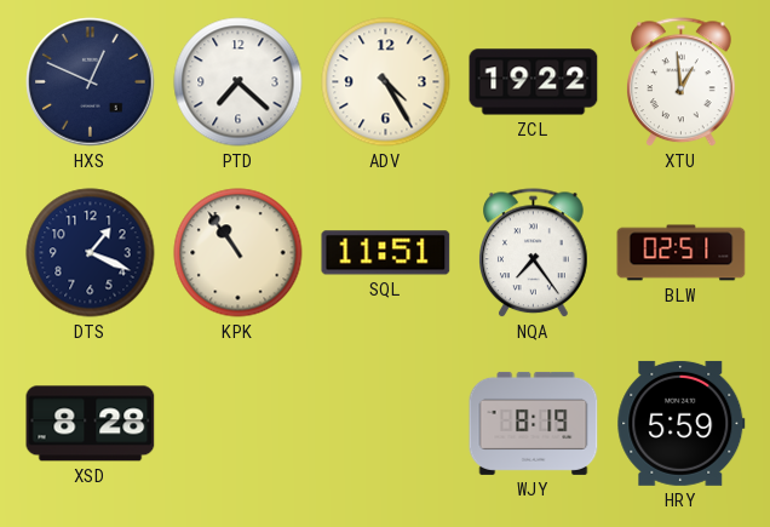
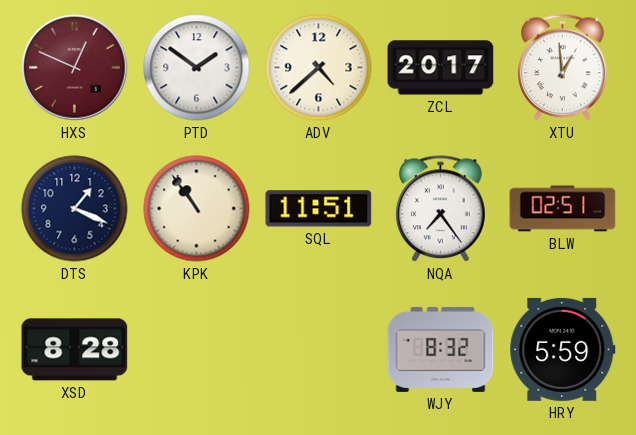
HXS dial: navy -> burgundy
PTD: 7:22 -> 1:51
ADV: 4:25 -> 4:38
ZCL: 19:22 -> 20:17
WJY: 8:19 -> 8:32
